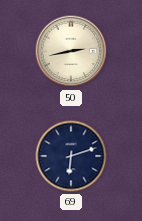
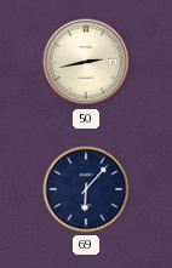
69: 6:12 -> 6:07
